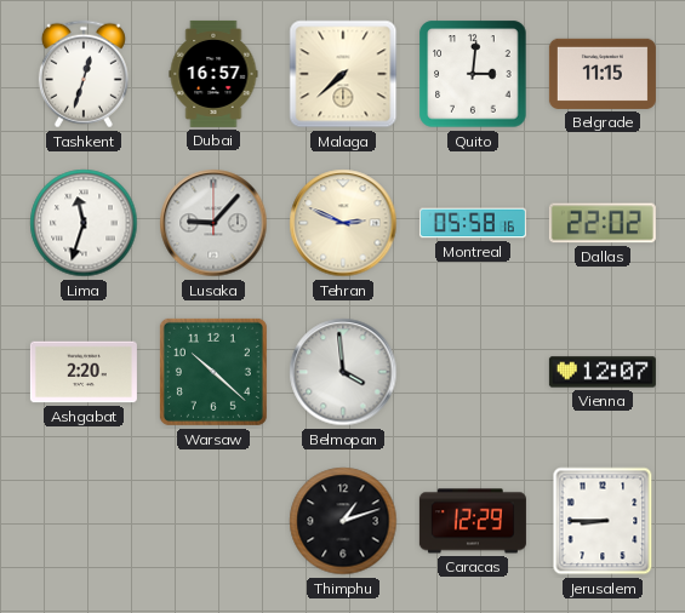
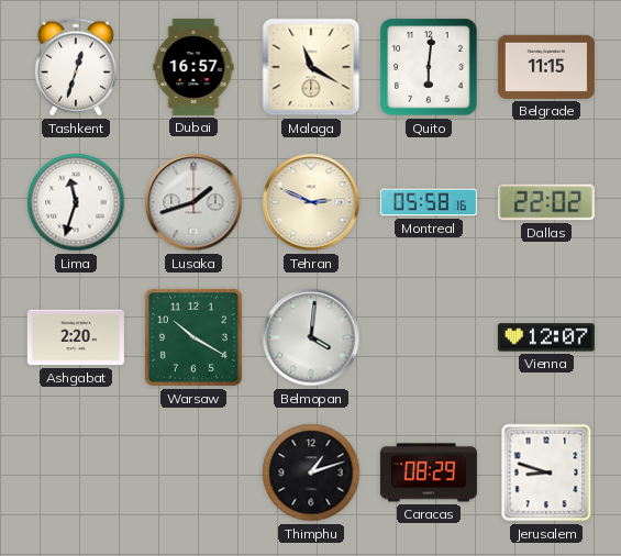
Malaga: 7:38 -> 11:20
Quito: 3:01 -> 6:01
Lusaka: 9:07 -> 1:42
Warsaw: 10:22 -> 10:20
Belmopan: 3:59 -> 4:01
Caracas: 12:29 -> 08:29
Jerusalem: 8:45 -> 8:48
